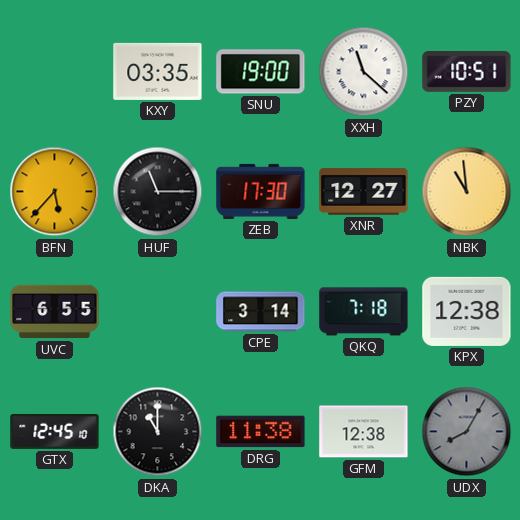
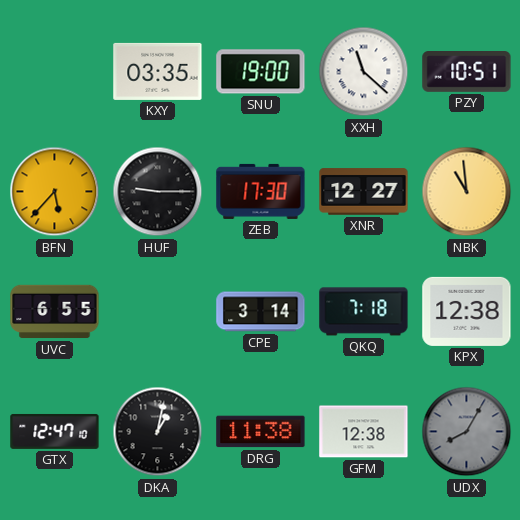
HUF: 11:15 -> 9:15
GTX: 12:45 -> 12:47
DKA: 11:00 -> 1:02
